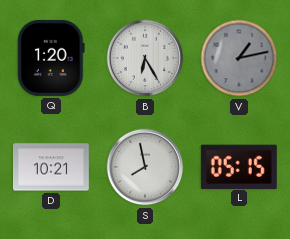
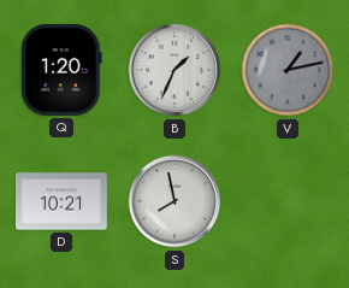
B: 6:25 -> 1:34
L: 05:15 -> none
